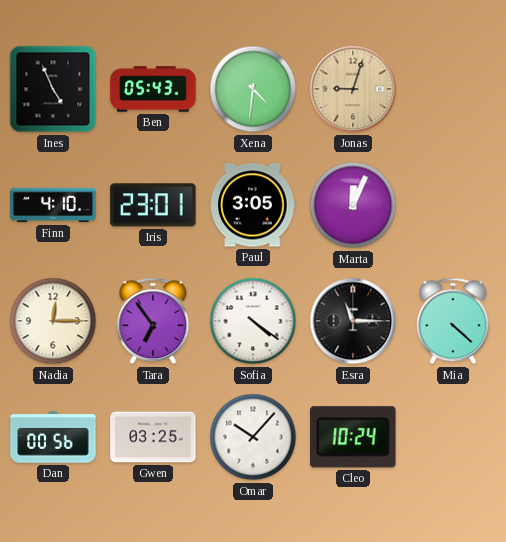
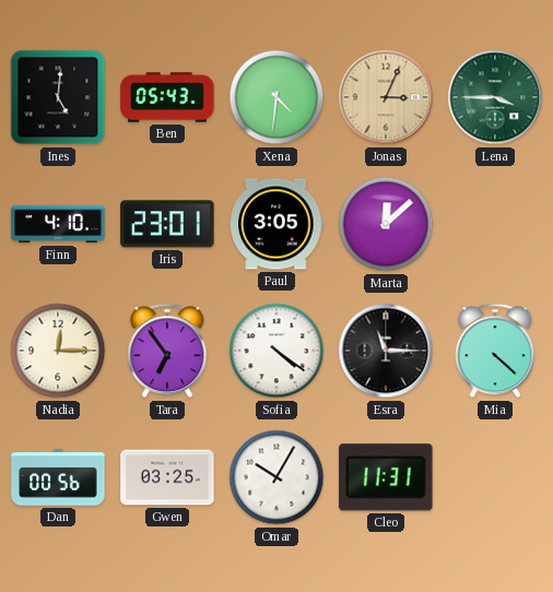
Ines: 4:56 -> 5:01
Jonas: 9:03 -> 3:04
Lena: none -> 3:45
Marta: 12:04 -> 12:08
Omar: 10:07 -> 10:05
Cleo: 10:24 -> 11:31
